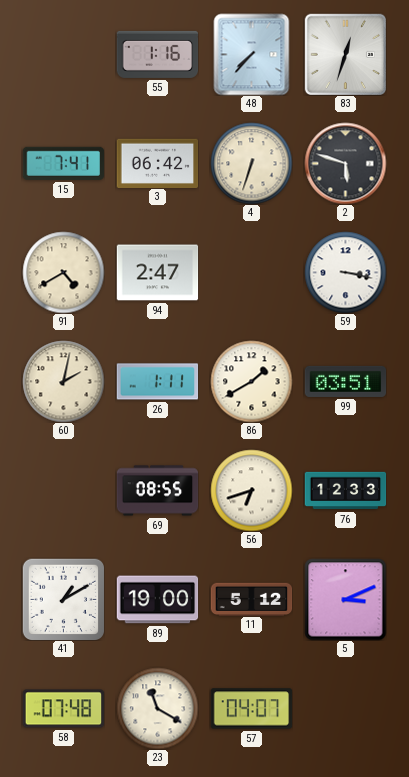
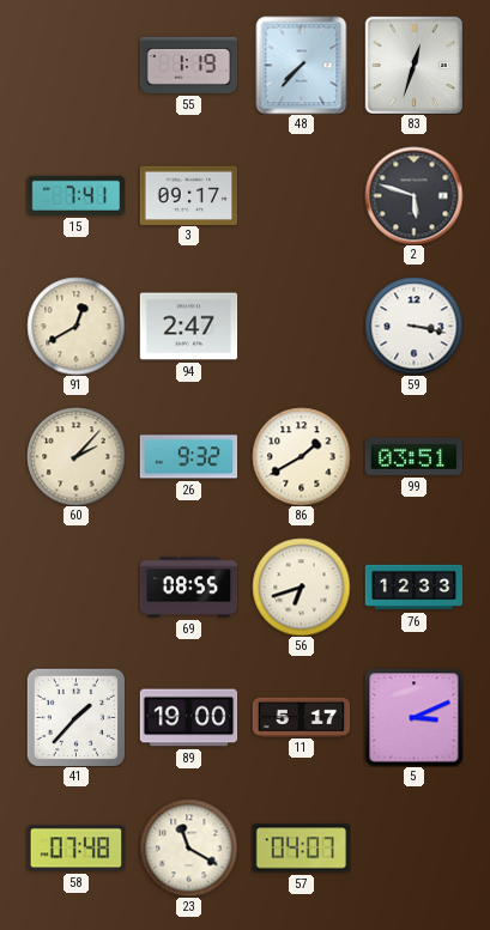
55: 1:16 -> 1:19
3: 06:42 -> 09:17
4: 6:33 -> none
91: 4:40 -> 12:40
60: 2:02 -> 2:07
26: 1:11 -> 9:32
41: 1:10 -> 1:37
11: 5:12 -> 5:17
